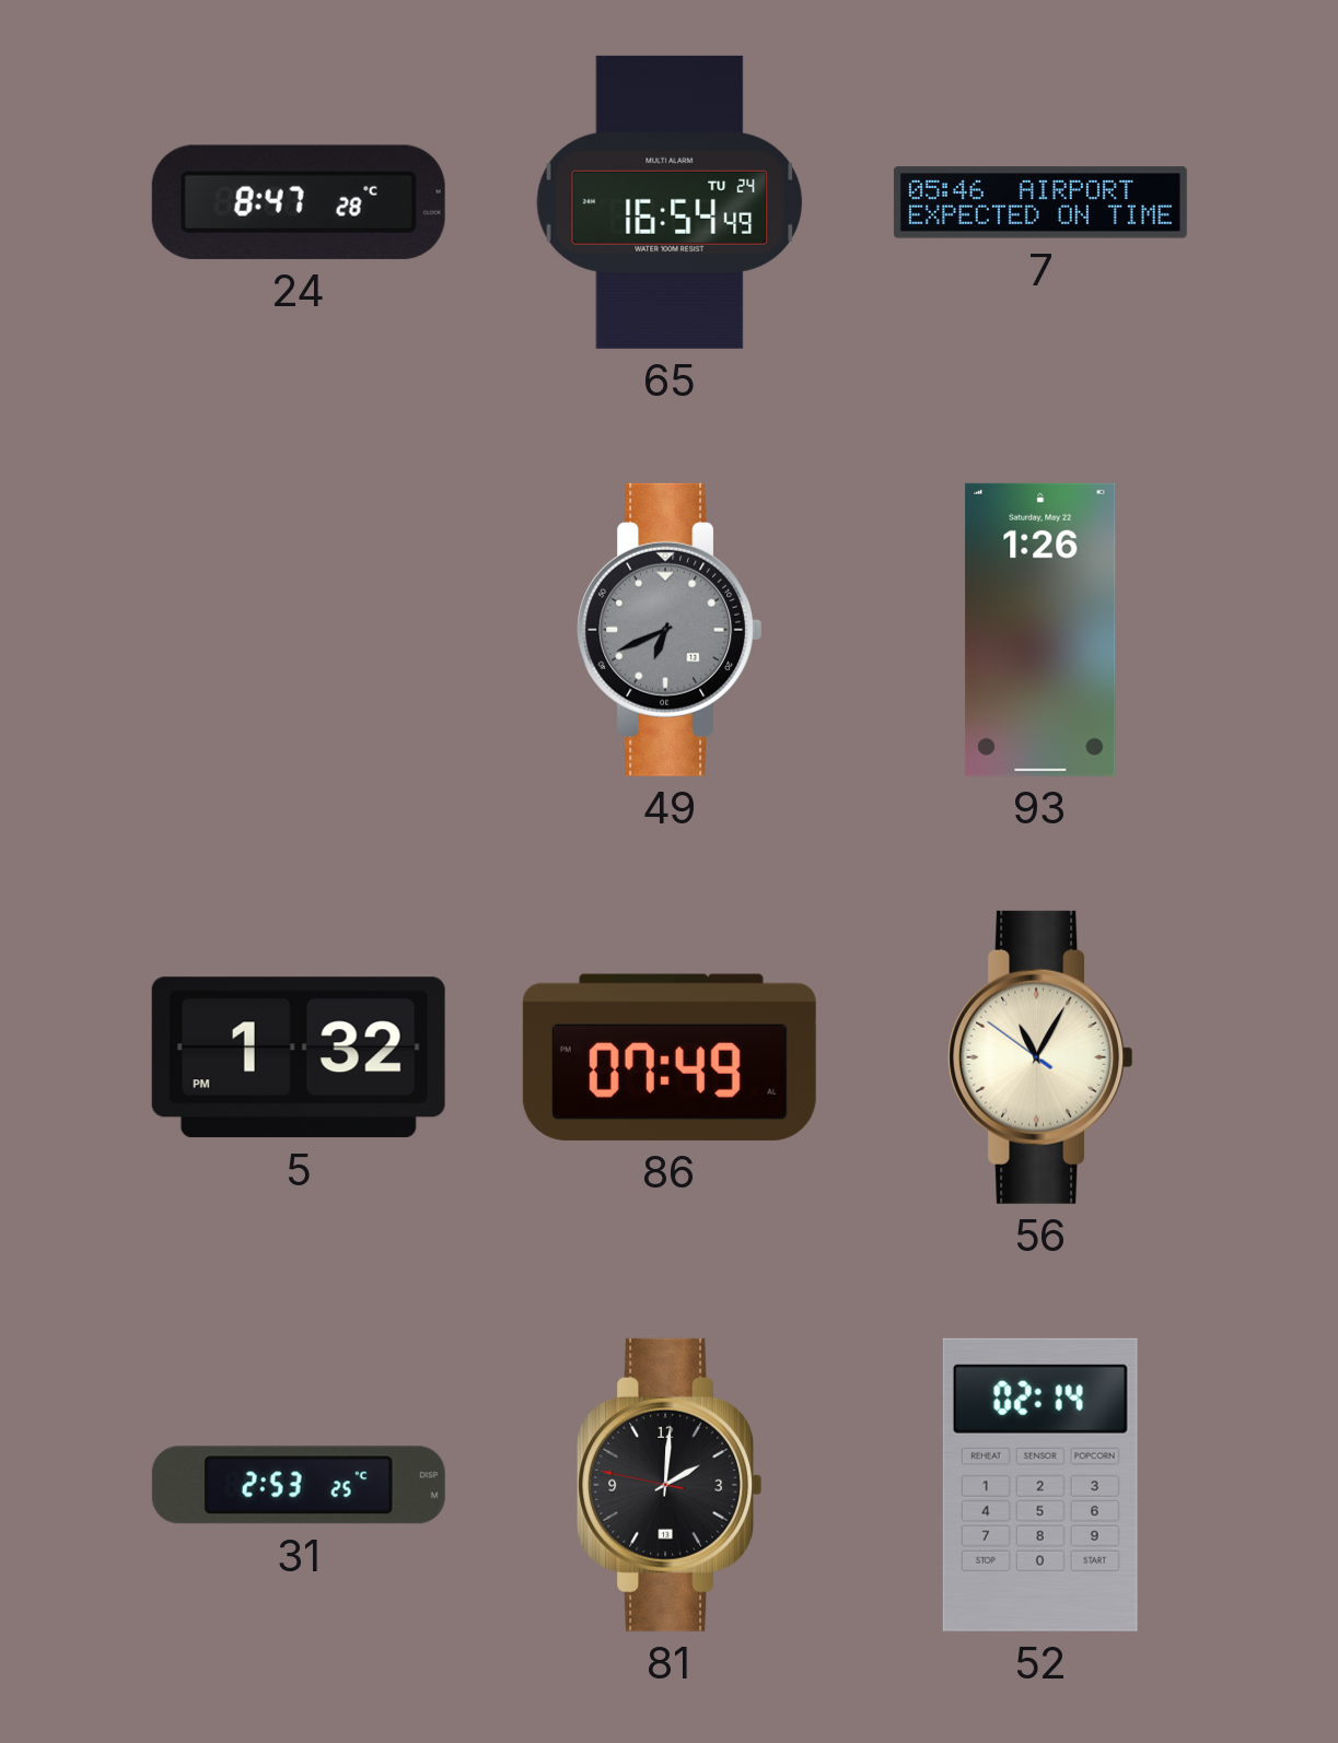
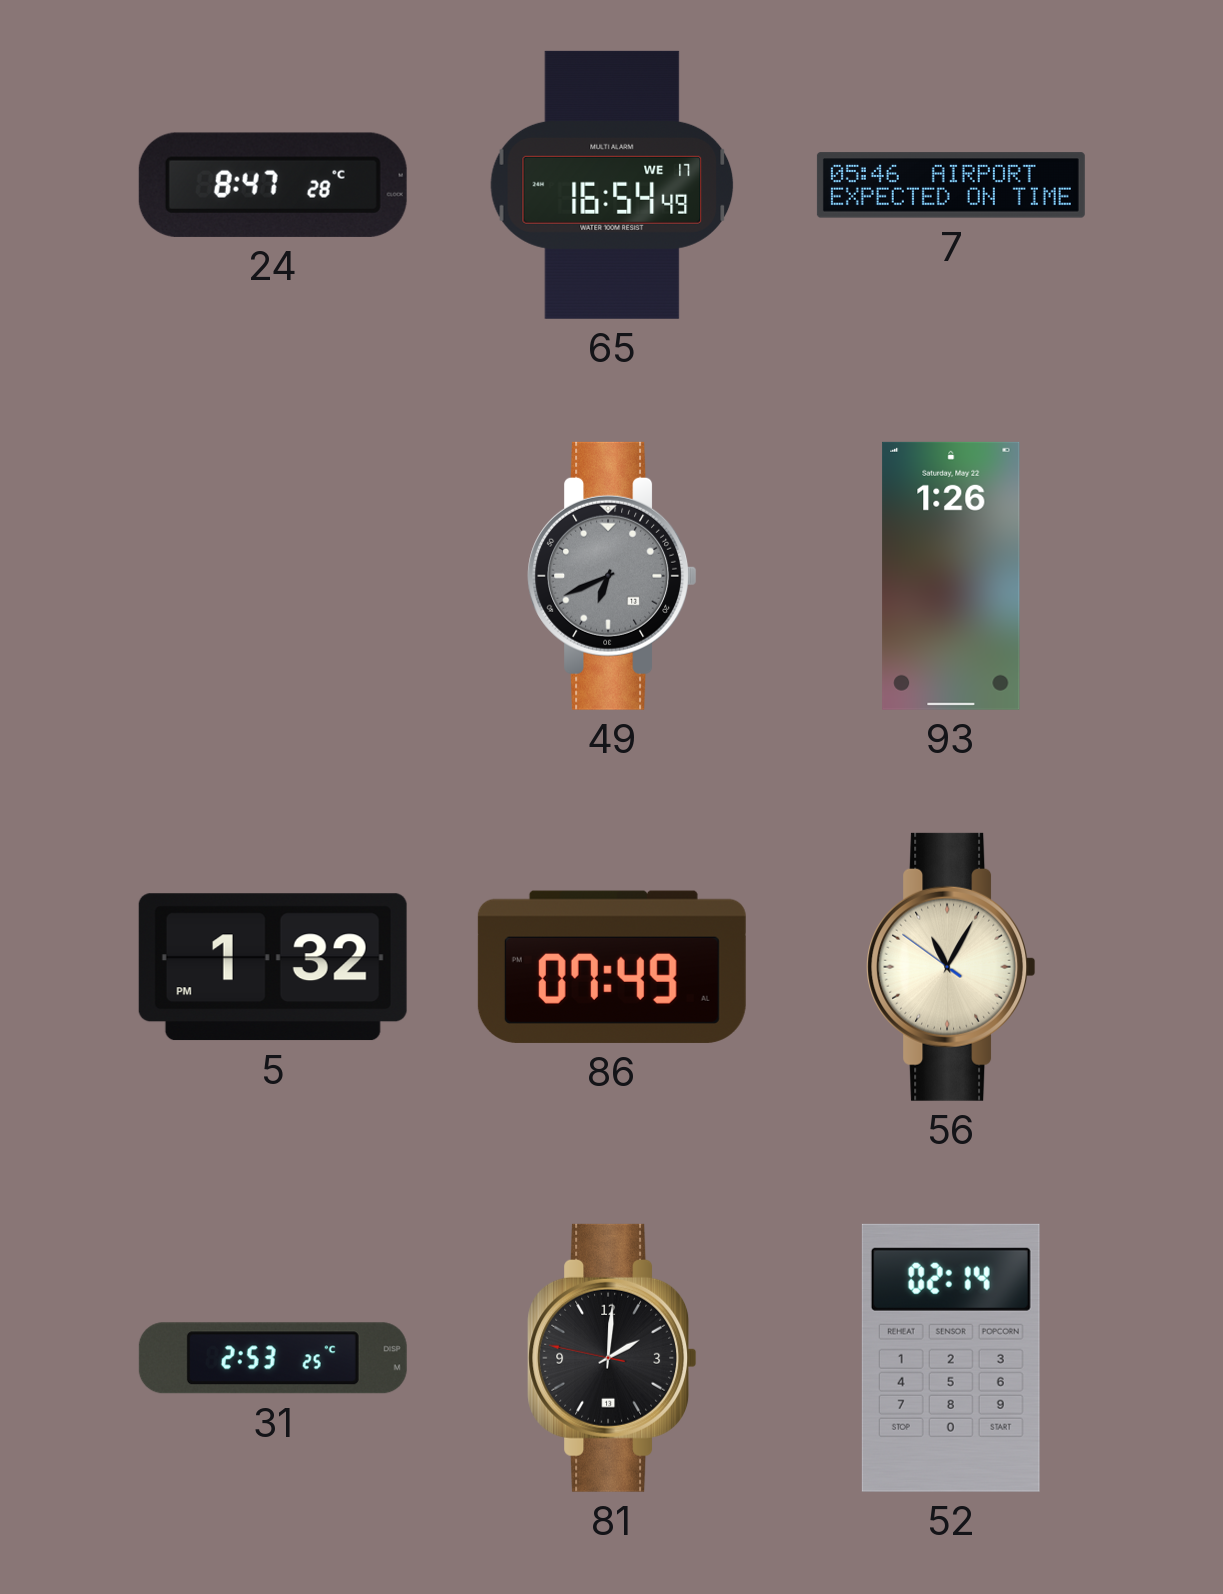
65 date: TU 24 -> WE 17
